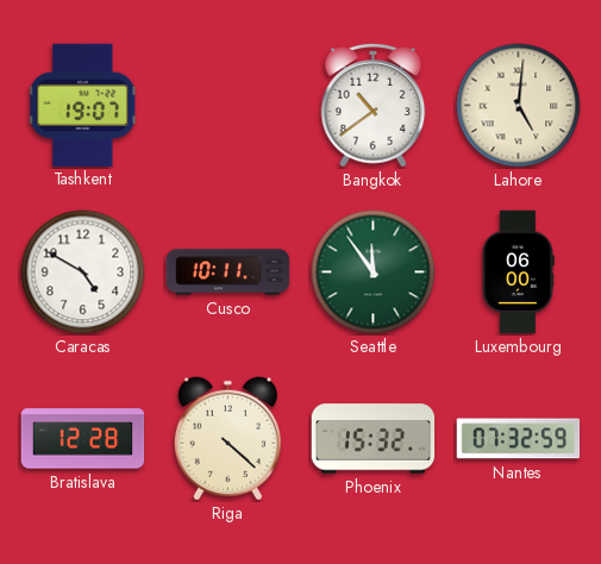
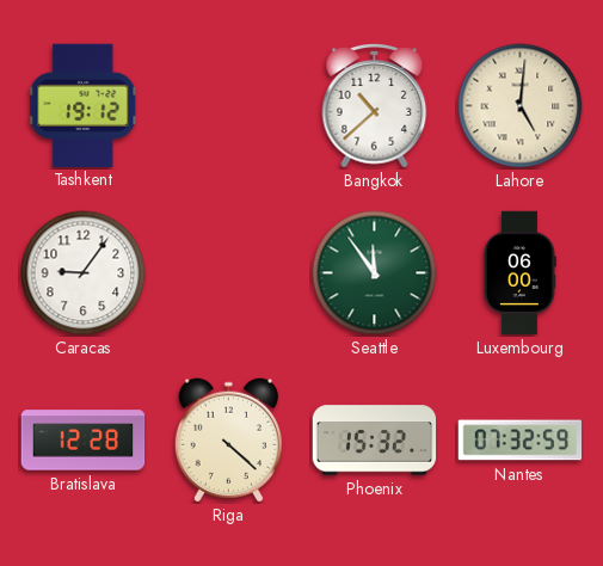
Tashkent: 19:07 -> 19:12
Bangkok: 10:39 -> 10:38
Caracas: 4:50 -> 9:06
Cusco: 10:11 -> none
